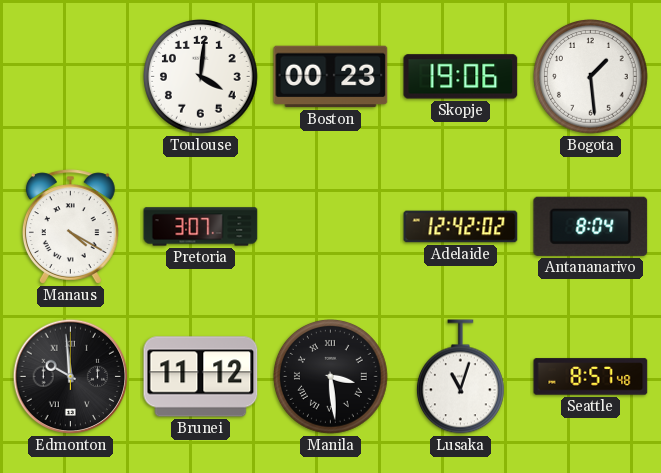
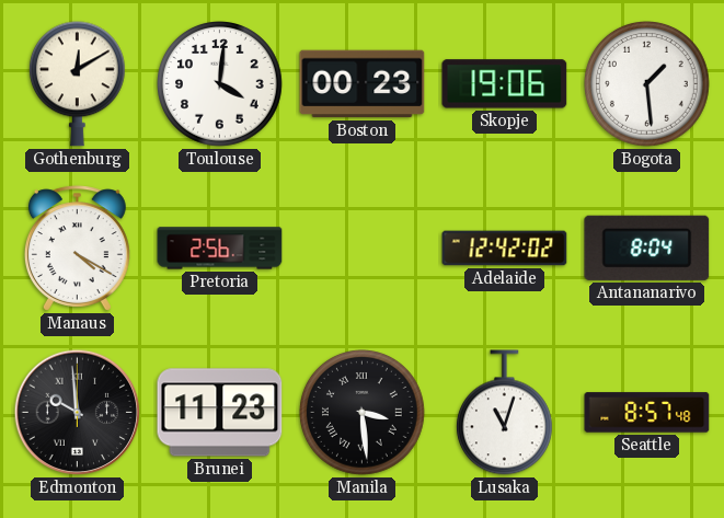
Gothenburg: none -> 12:10
Pretoria: 3:07 -> 2:56
Brunei: 11:12 -> 11:23
